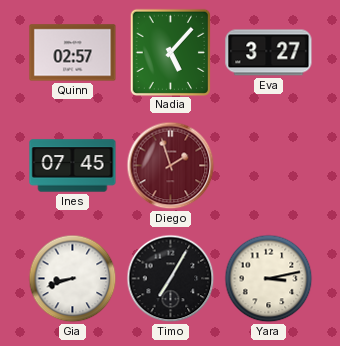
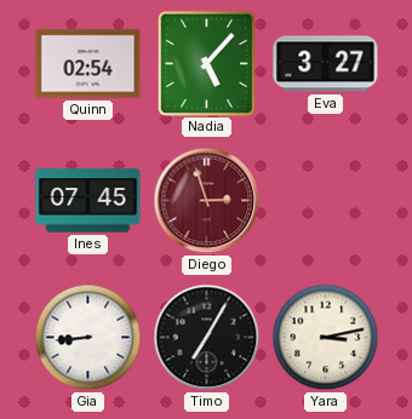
Quinn: 02:57 -> 02:54
Diego: 1:57 -> 2:57
Gia: 8:42 -> 8:44
